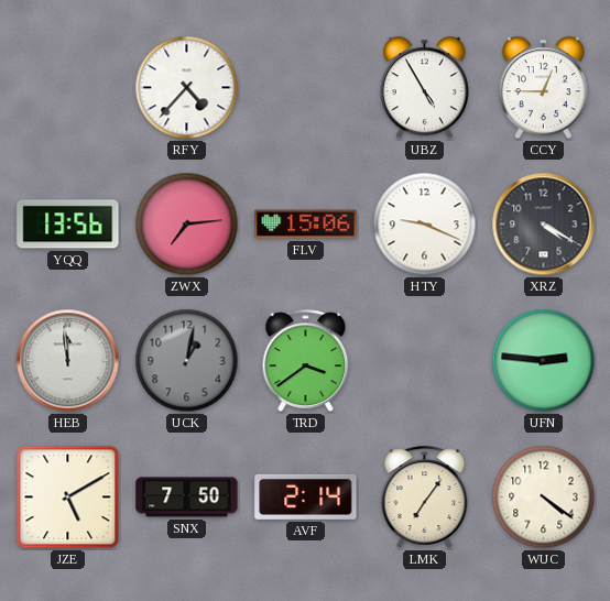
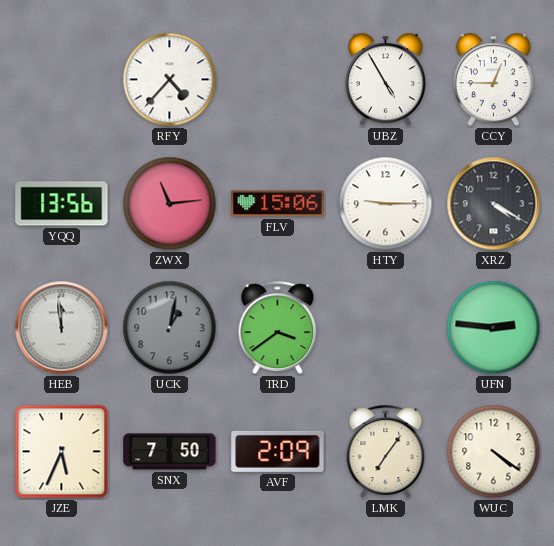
ZWX: 7:14 -> 11:14
HTY: 9:19 -> 9:15
JZE: 5:10 -> 5:34
AVF: 2:14 -> 2:09
